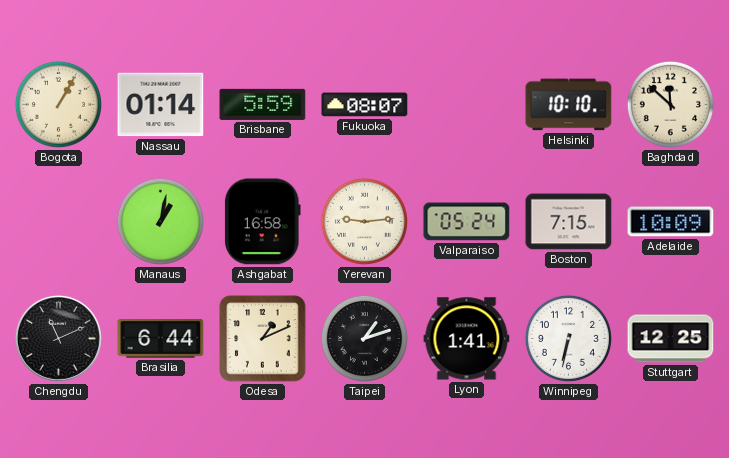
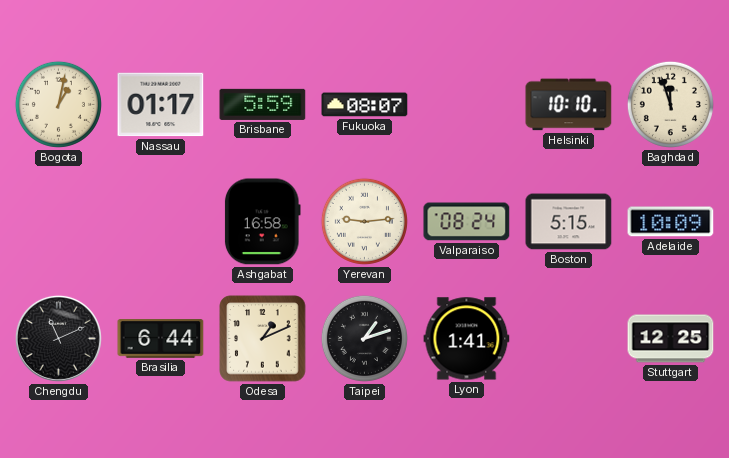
Bogota: 1:05 -> 1:02
Nassau: 01:14 -> 01:17
Baghdad: 11:52 -> 11:57
Manaus: 1:02 -> none
Valparaiso: 05:24 -> 08:24
Boston: 7:15 -> 5:15
Winnipeg: 6:32 -> none
